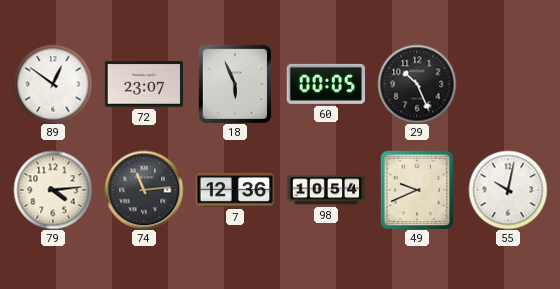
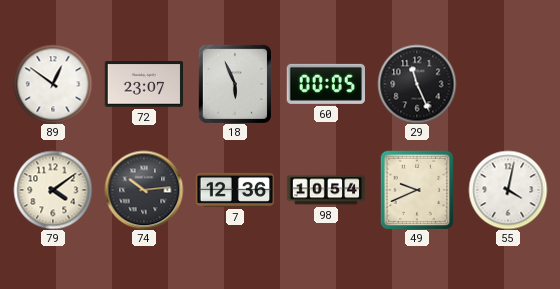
29: 10:26 -> 11:26
79: 4:14 -> 4:09
74: 11:14 -> 10:14
55: 10:02 -> 4:02
